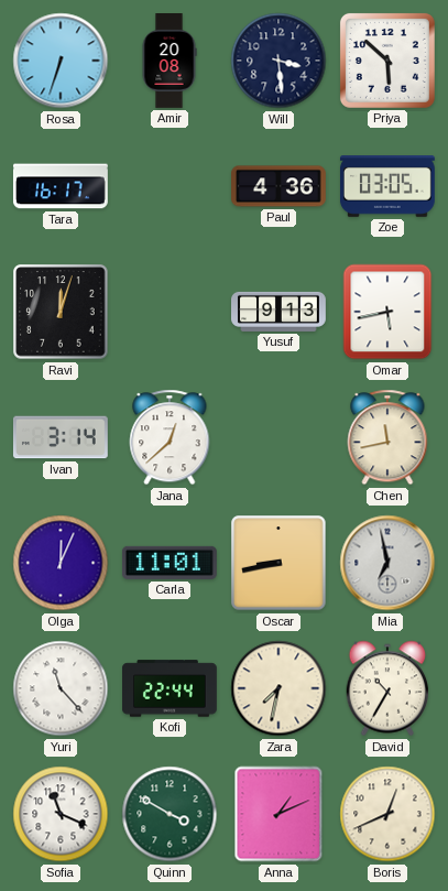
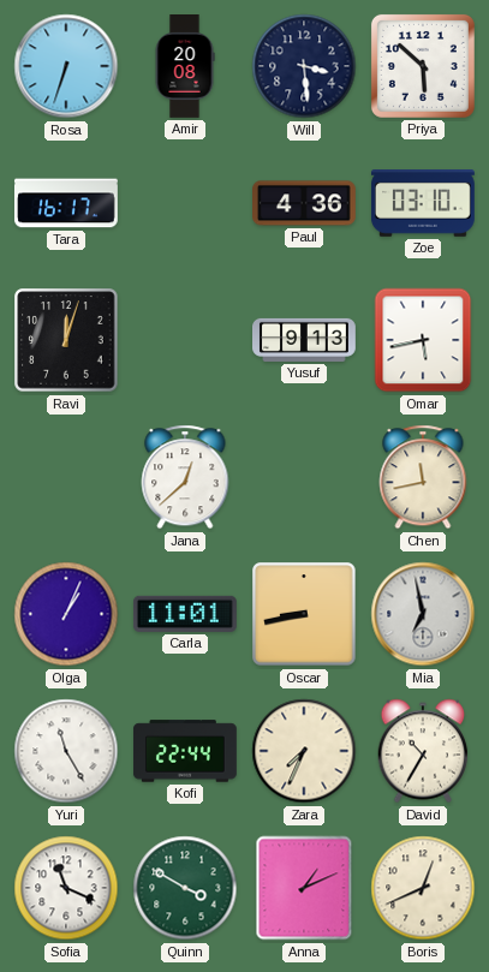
Zoe: 03:05 -> 03:10
Ivan: 3:14 -> none
Olga: 12:04 -> 1:04
Yuri: 11:23 -> 11:25
Zara: 7:32 -> 7:34
